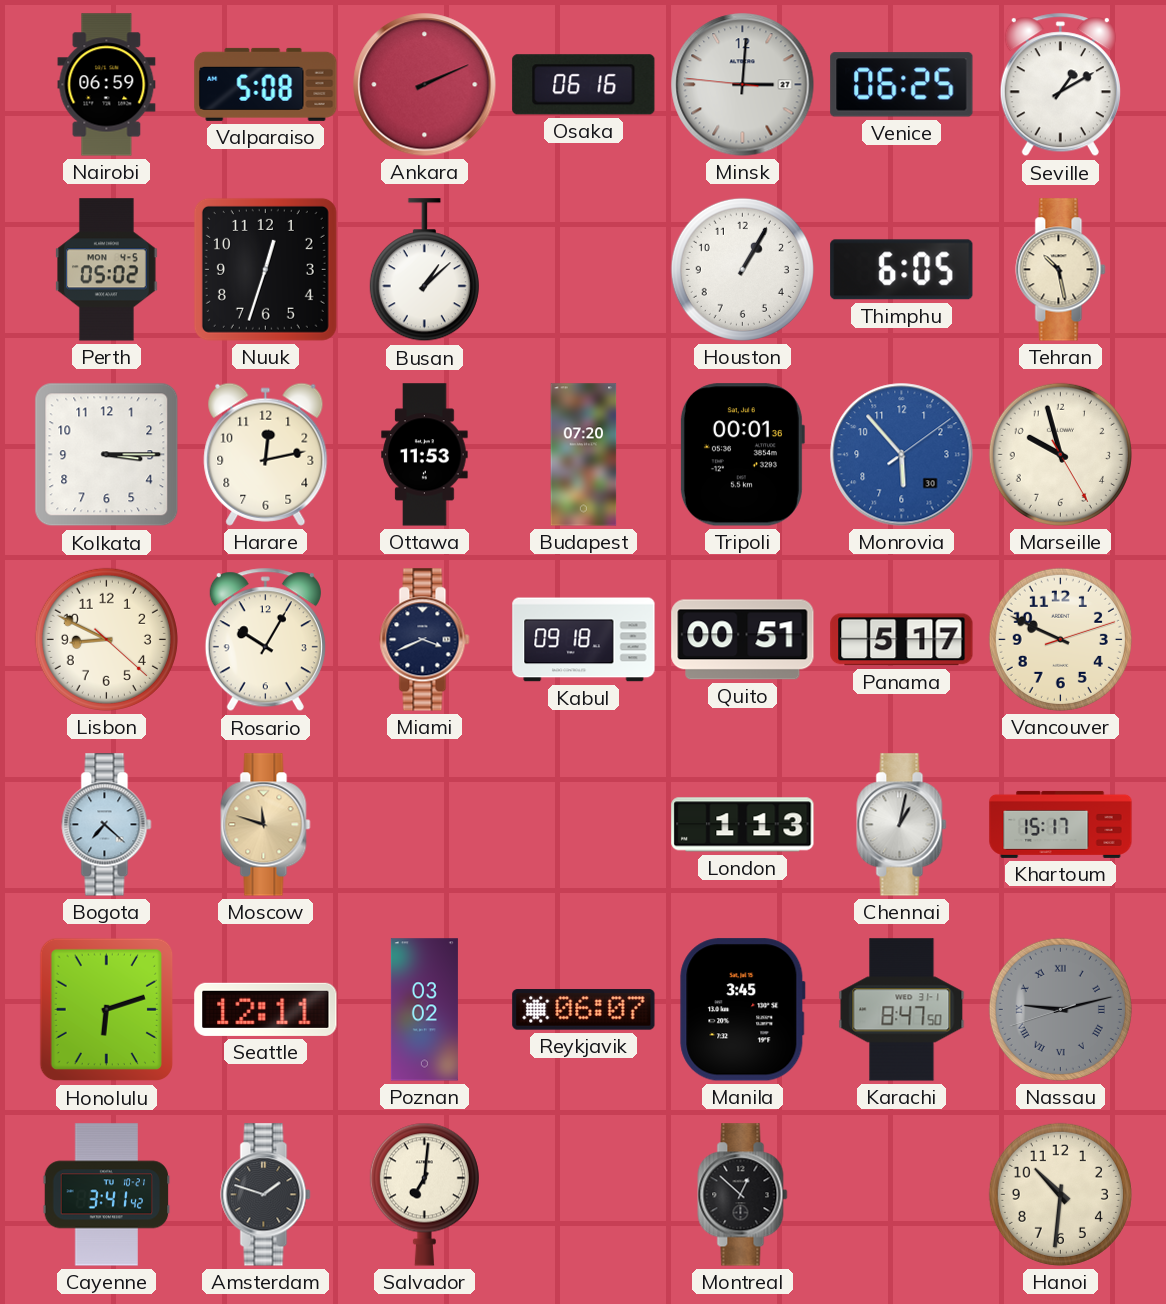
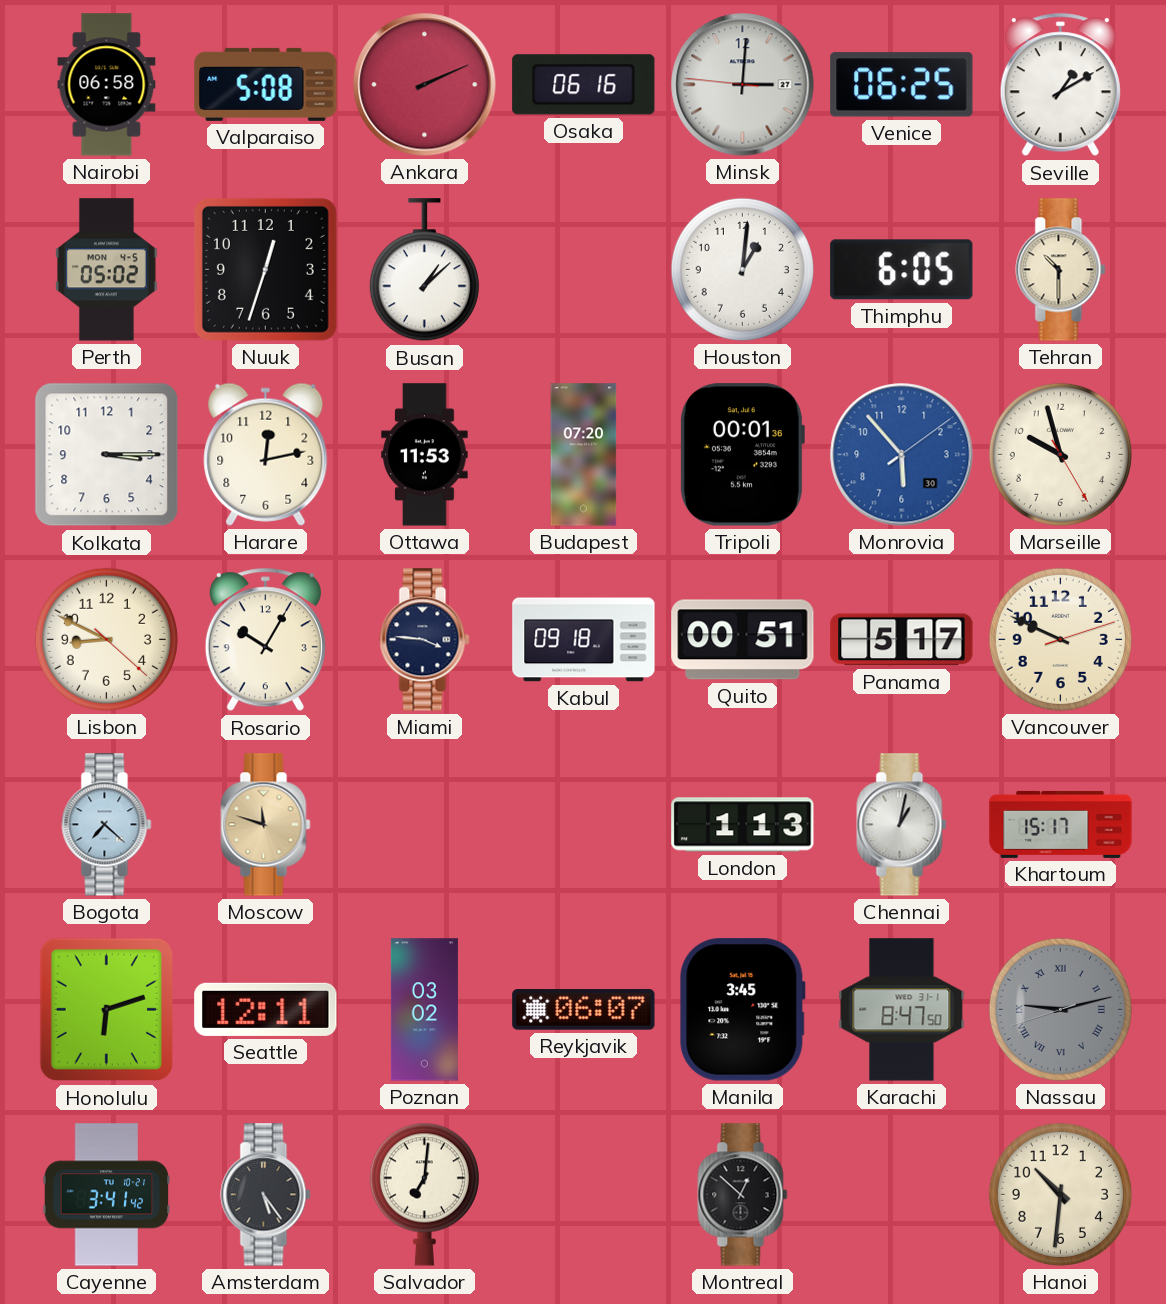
Nairobi: 06:59 -> 06:58
Houston: 1:05 -> 1:01
Tehran: 10:28 -> 10:30
Miami: 3:41 -> 3:46
Amsterdam: 1:48 -> 5:24
